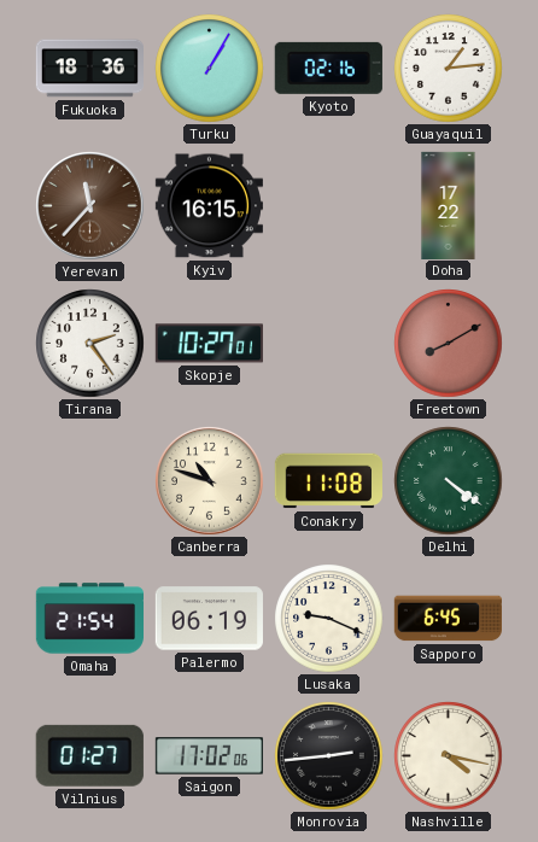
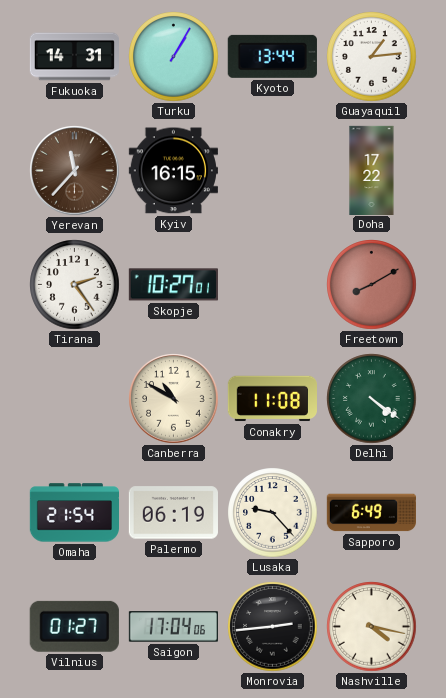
Fukuoka: 18:36 -> 14:31
Kyoto: 02:16 -> 13:44
Canberra: 10:48 -> 10:50
Lusaka: 9:19 -> 9:23
Sapporo: 6:45 -> 6:49
Saigon: 17:02 -> 17:04
